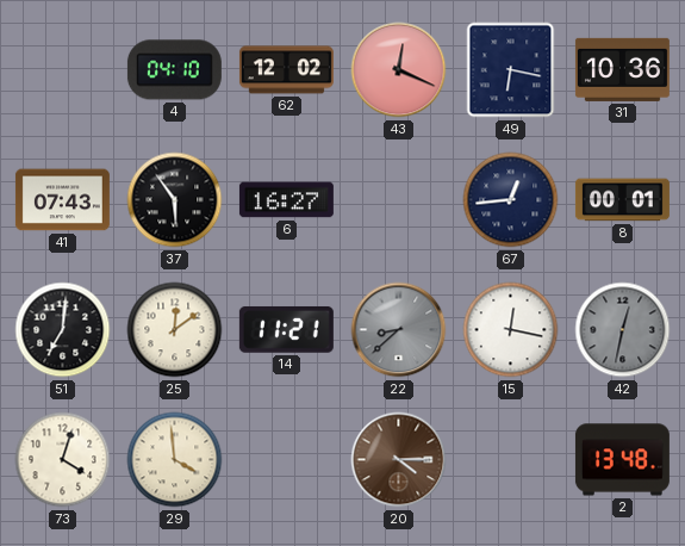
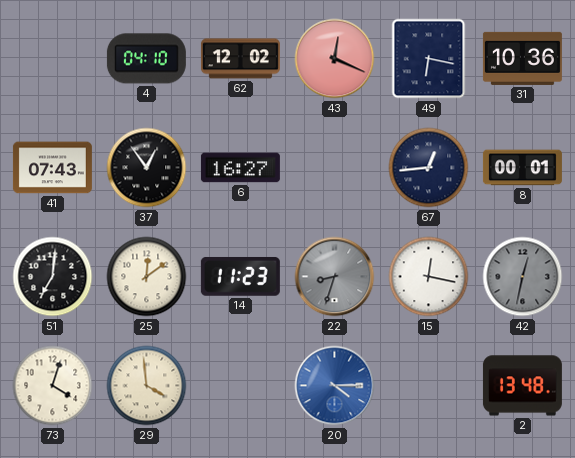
37: 5:54 -> 12:54
14: 11:21 -> 11:23
22: 8:38 -> 8:33
20 dial: brown -> blue
